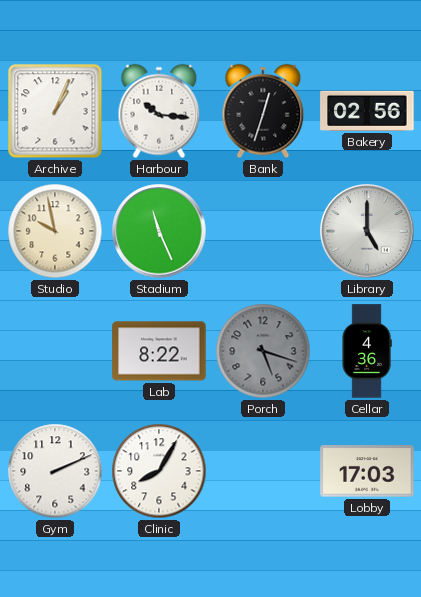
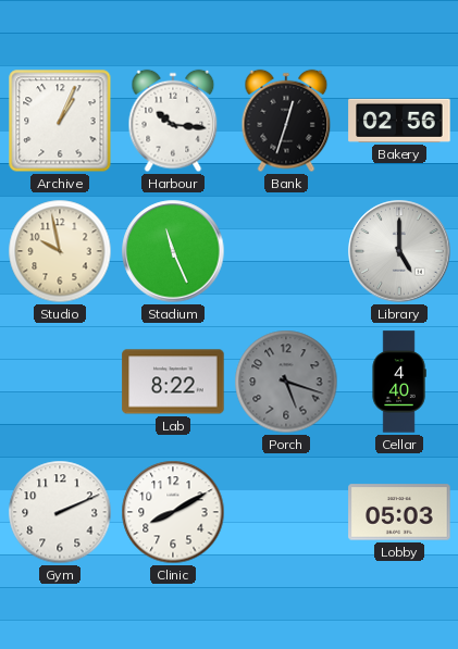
Cellar: 4:36 -> 4:40
Clinic: 8:05 -> 8:10
Lobby: 17:03 -> 05:03
